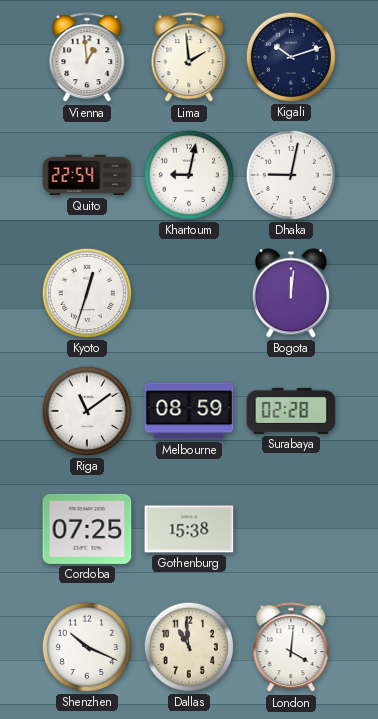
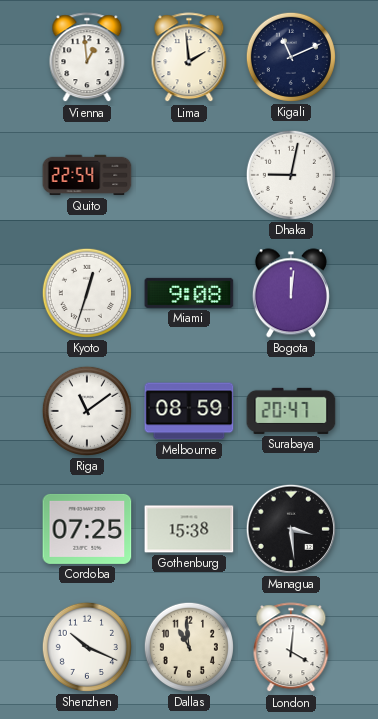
Kigali: 10:12 -> 11:11
Khartoum: 9:02 -> none
Miami: none -> 9:08
Surabaya: 02:28 -> 20:47
Managua: none -> 3:29
